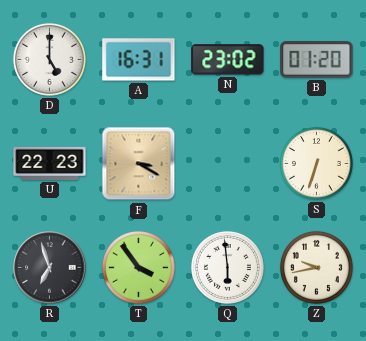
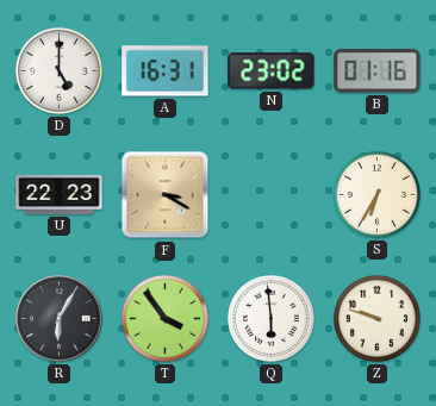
B: 01:20 -> 01:16
S: 6:33 -> 6:35
R: 6:57 -> 6:05
Z: 9:43 -> 9:48
